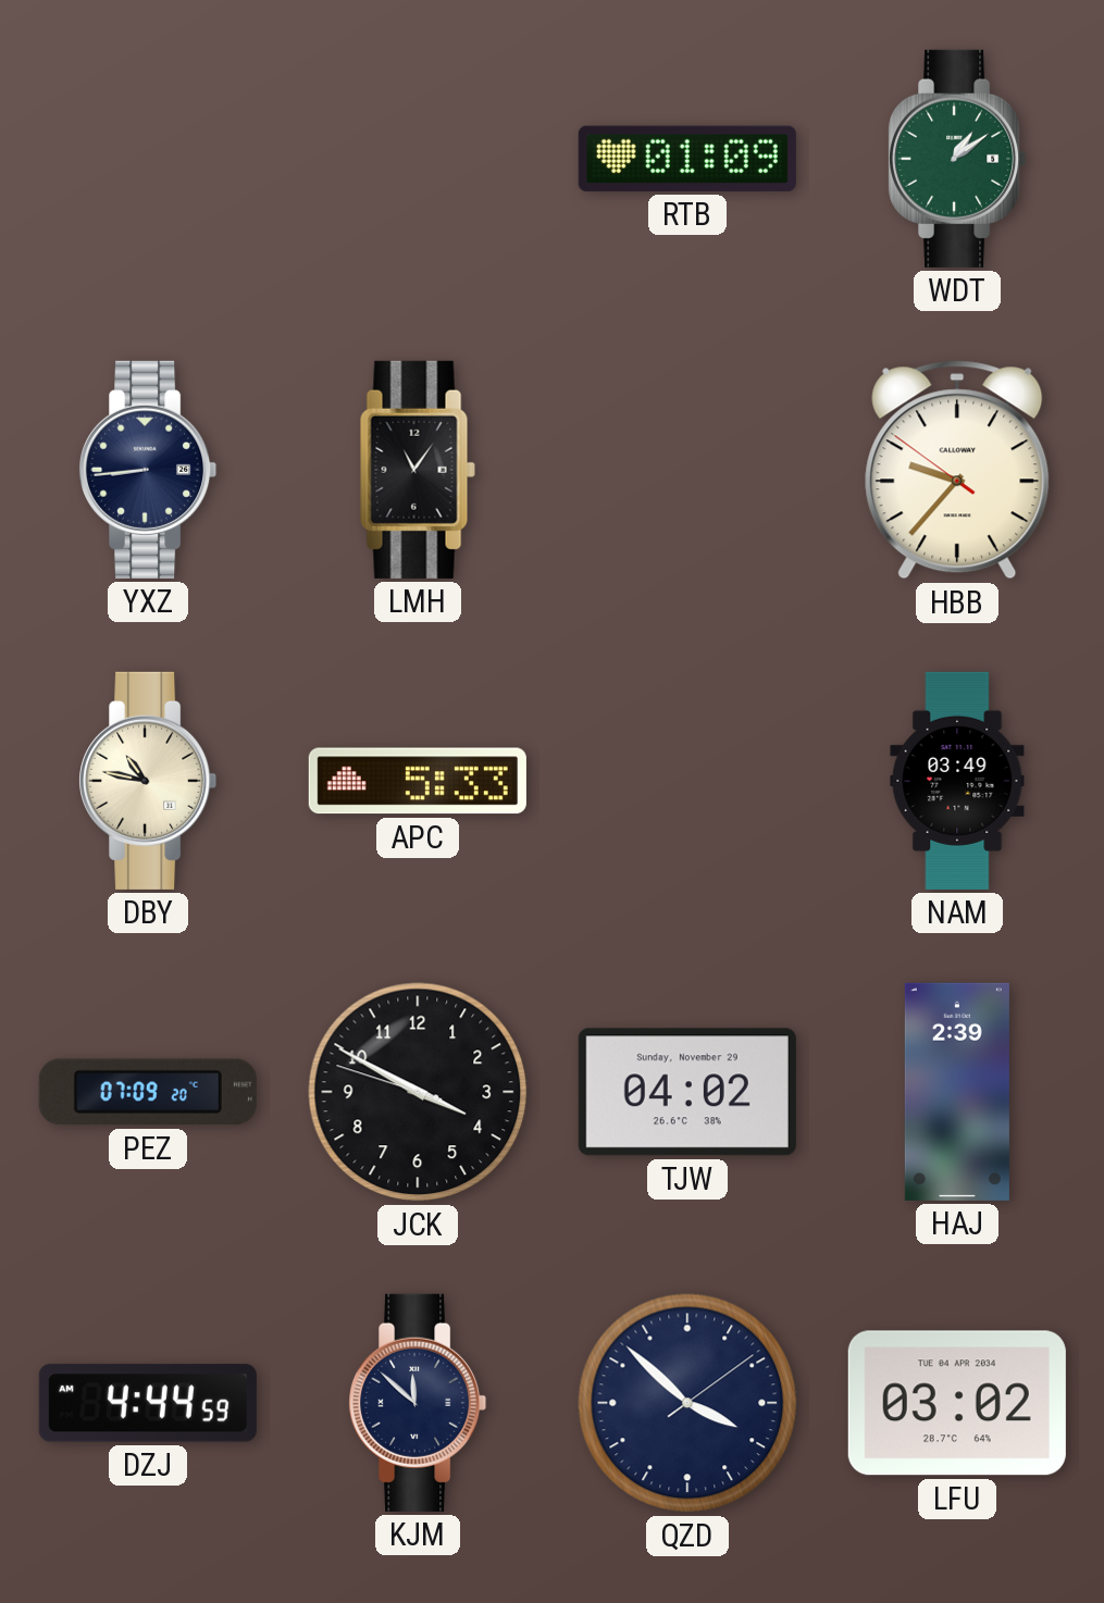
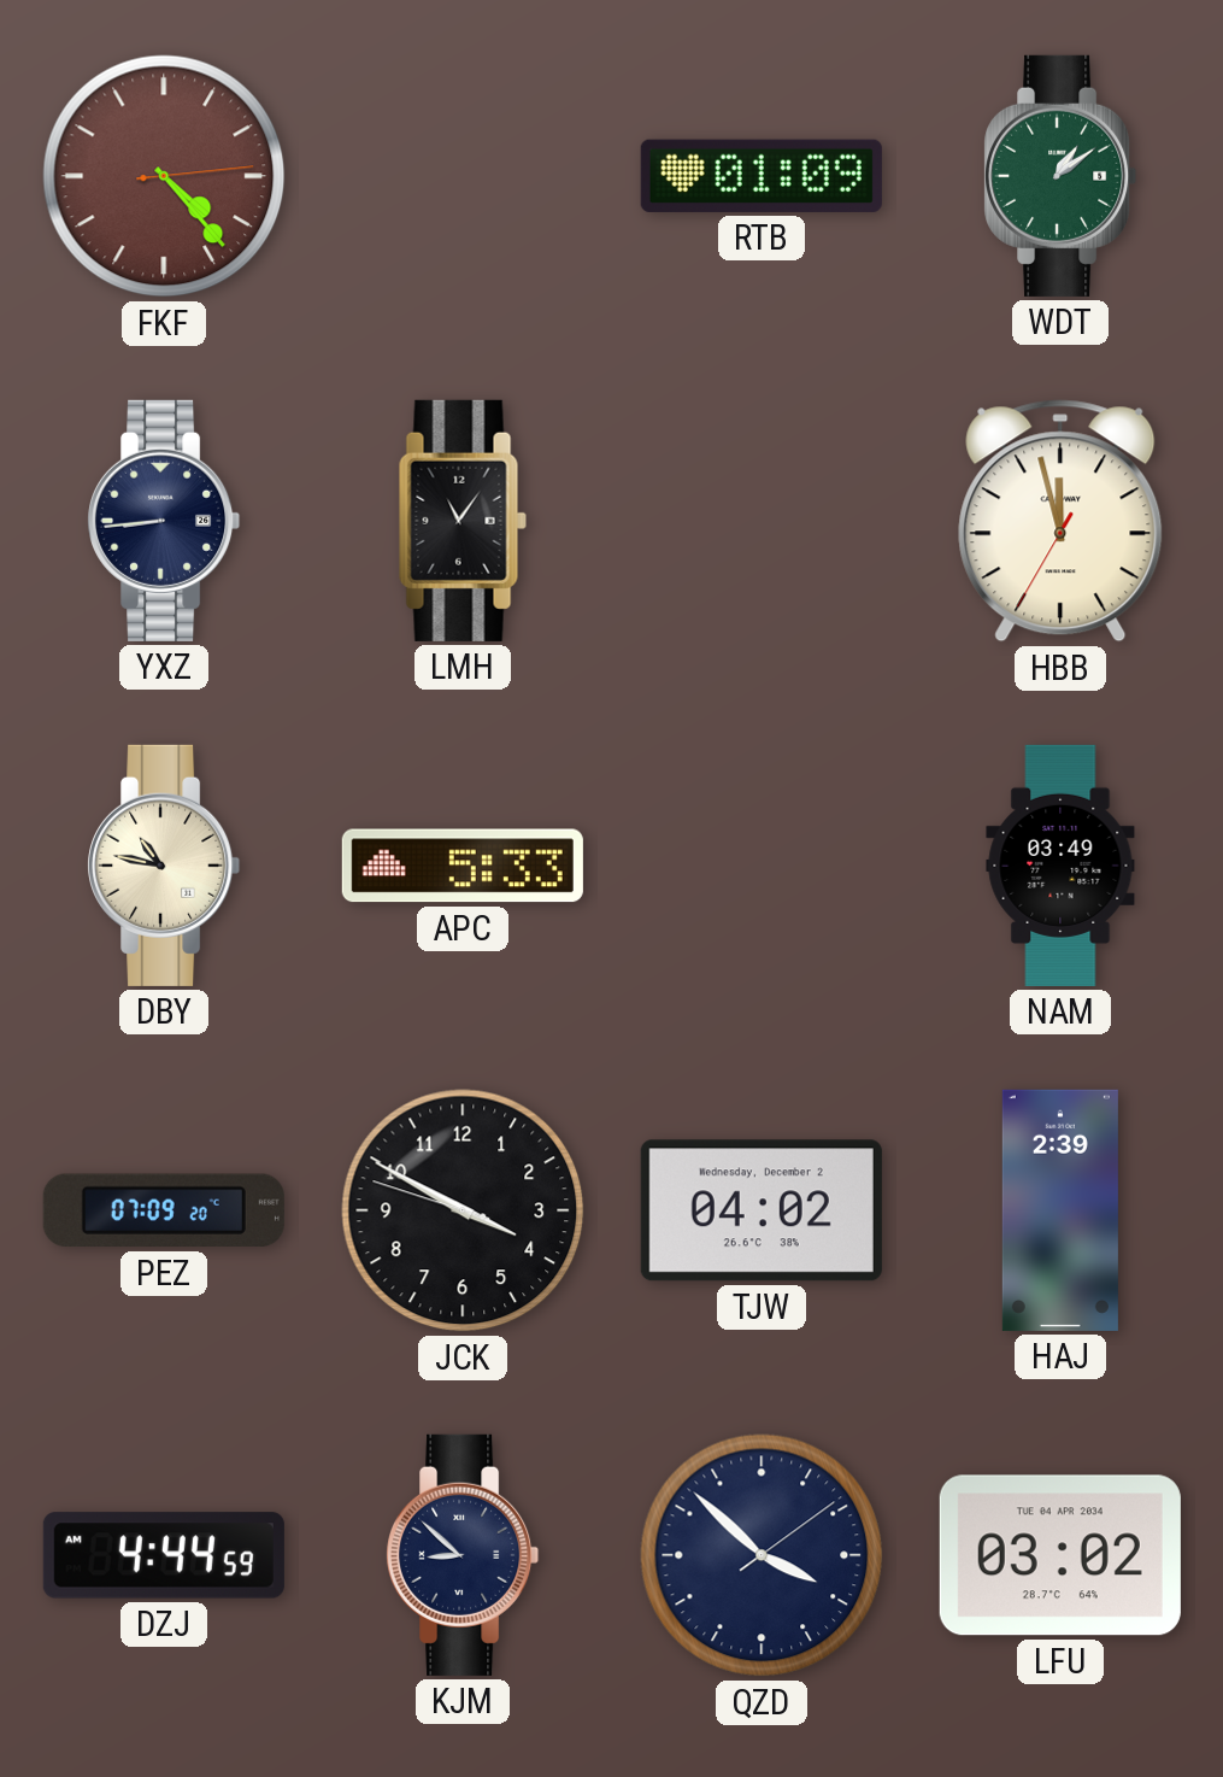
FKF: none -> 4:23
HBB: 9:36 -> 11:57
TJW date: Sunday, November 29 -> Wednesday, December 2
KJM: 11:52 -> 8:52
